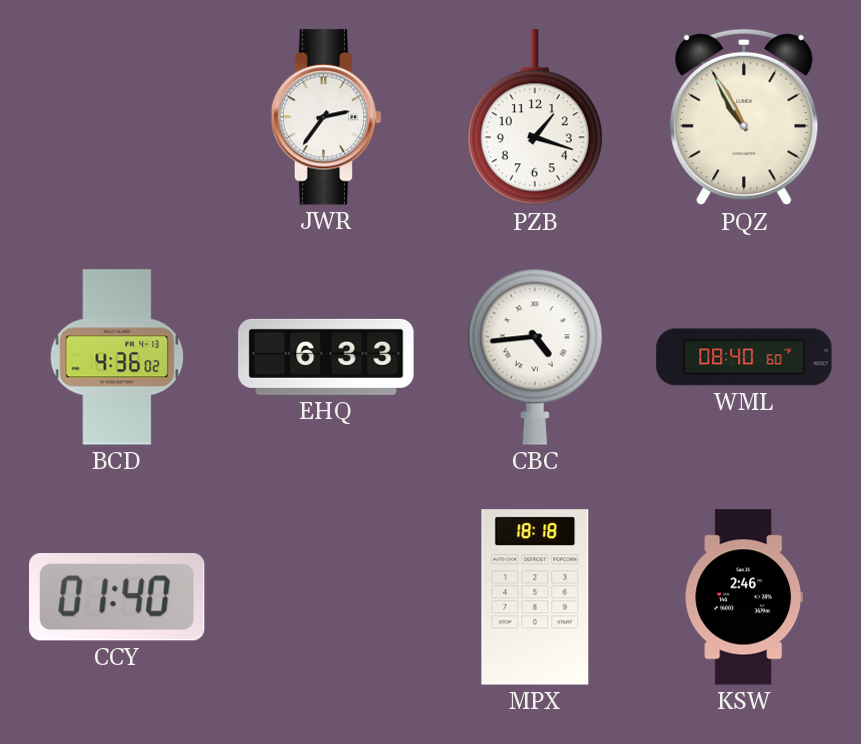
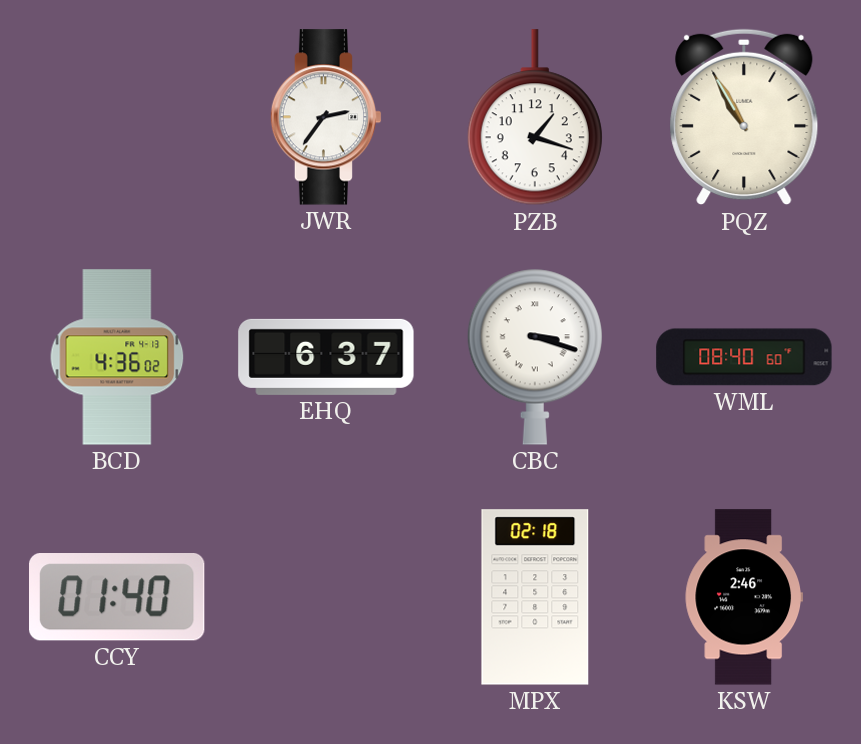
EHQ: 6:33 -> 6:37
CBC: 4:44 -> 3:18
MPX: 18:18 -> 02:18
